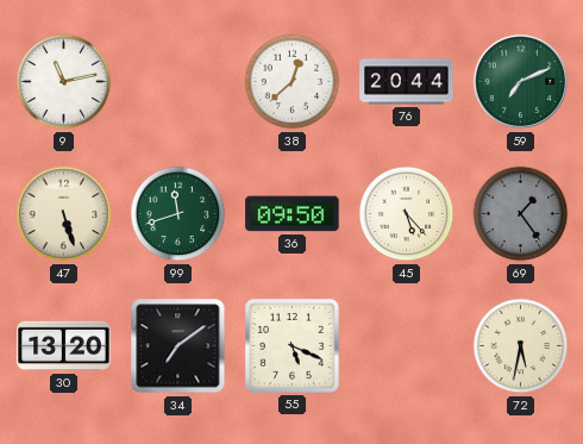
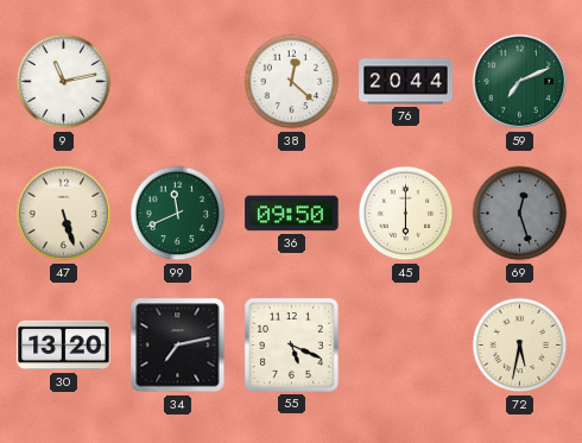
38: 12:38 -> 12:22
99: 11:42 -> 11:41
45: 5:23 -> 6:00
69: 1:24 -> 12:27
34: 7:09 -> 7:13
